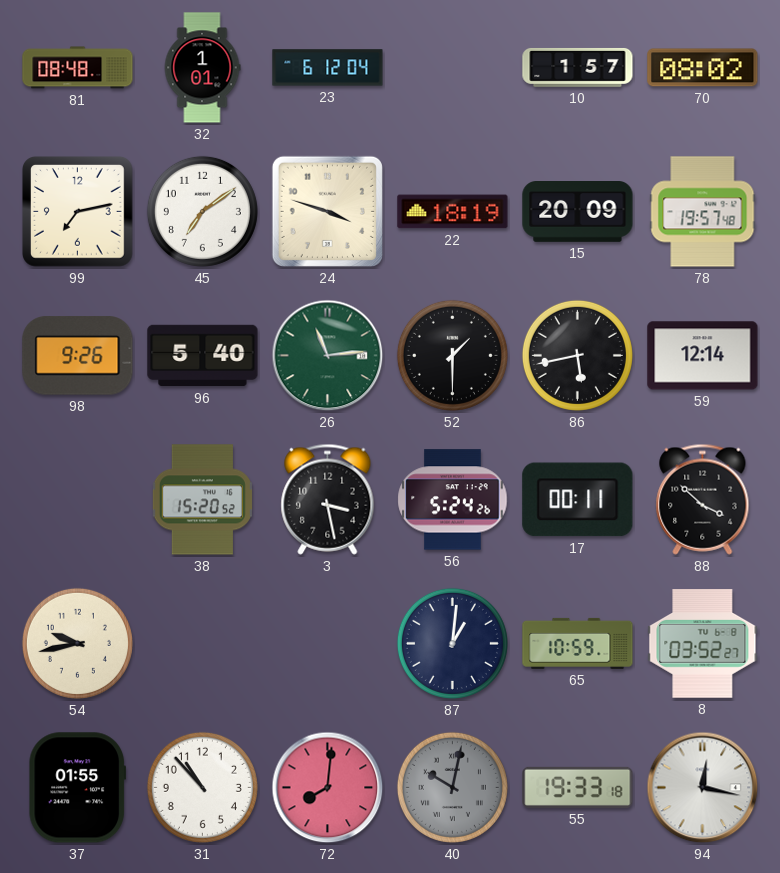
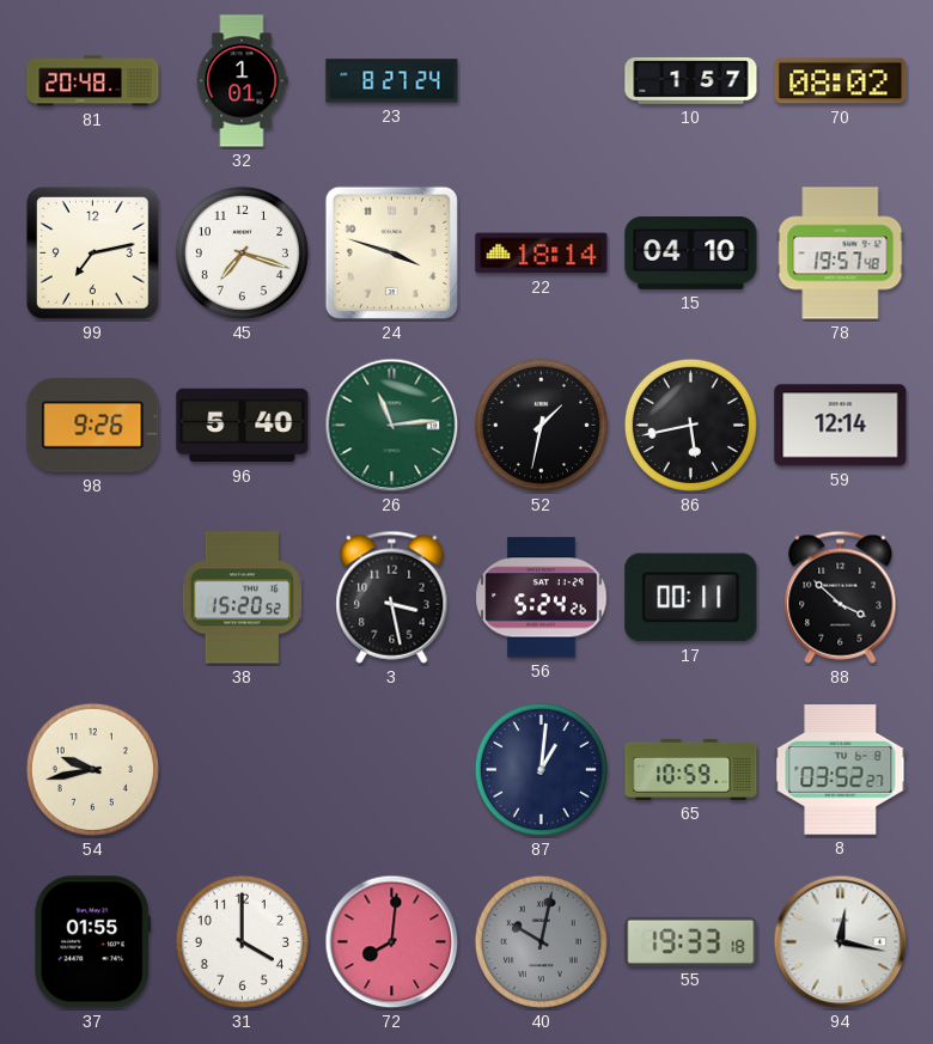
81: 08:48 -> 20:48
23: 6:12 -> 8:27
45: 7:09 -> 7:18
22: 18:19 -> 18:14
15: 20:09 -> 04:10
52: 1:30 -> 1:32
31: 10:53 -> 4:00
